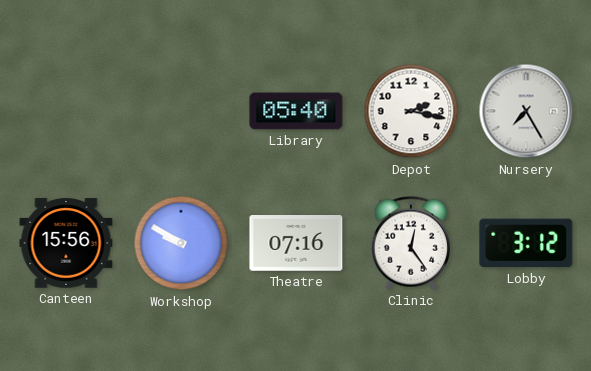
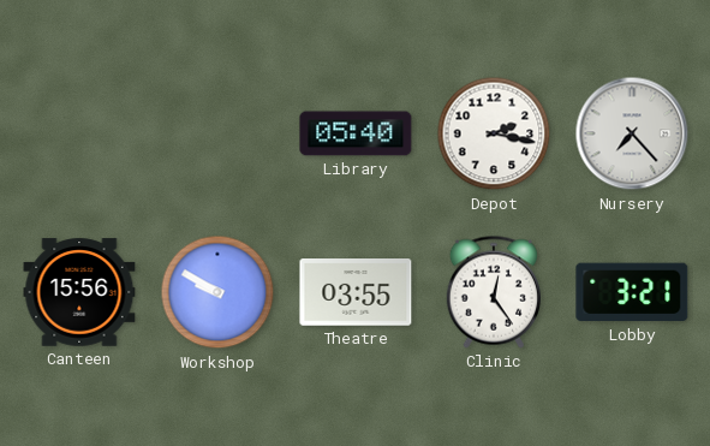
Nursery: 7:25 -> 7:23
Theatre: 07:16 -> 03:55
Lobby: 3:12 -> 3:21
